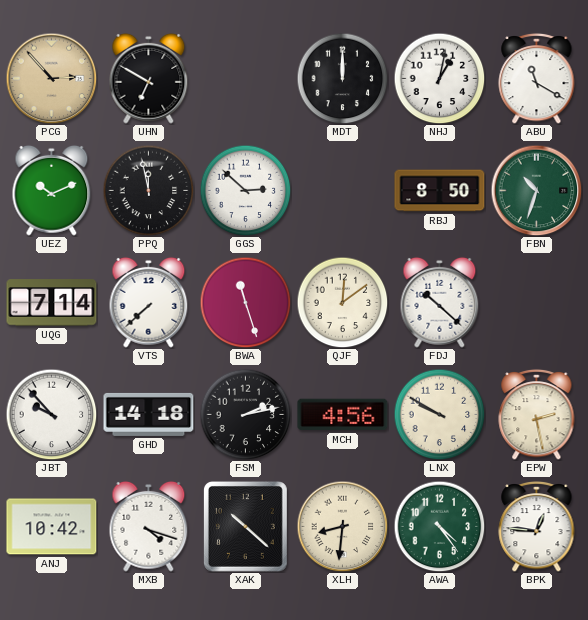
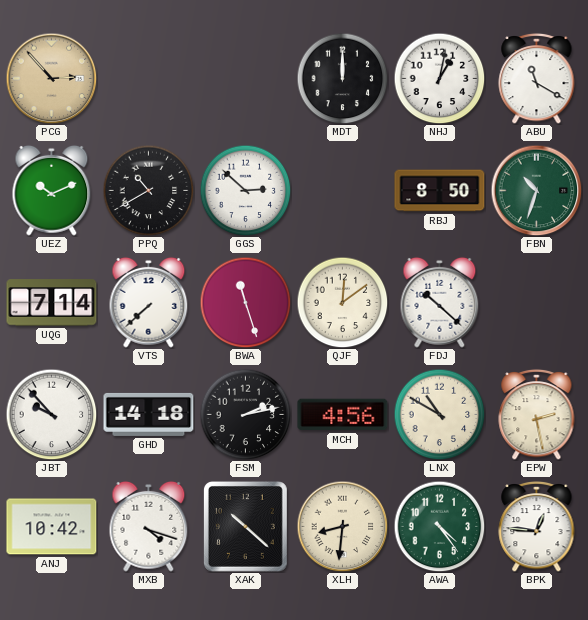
UHN: 6:50 -> none
PPQ: 11:58 -> 10:40
LNX: 9:50 -> 10:50
